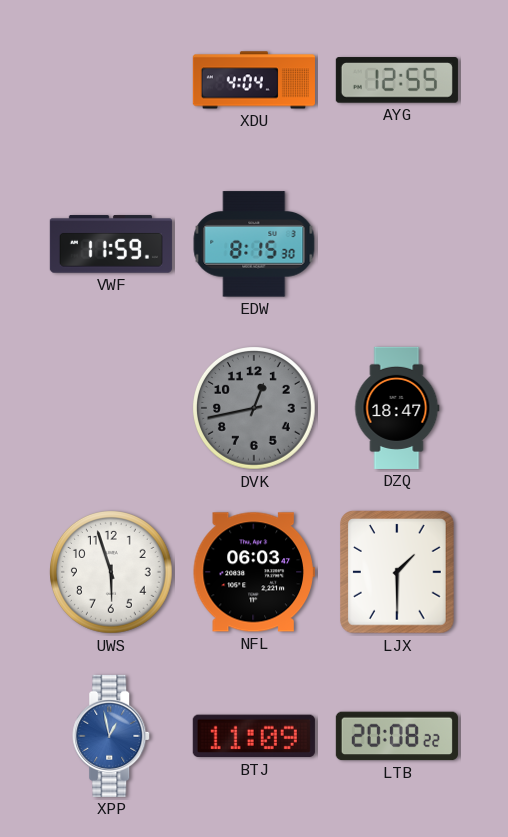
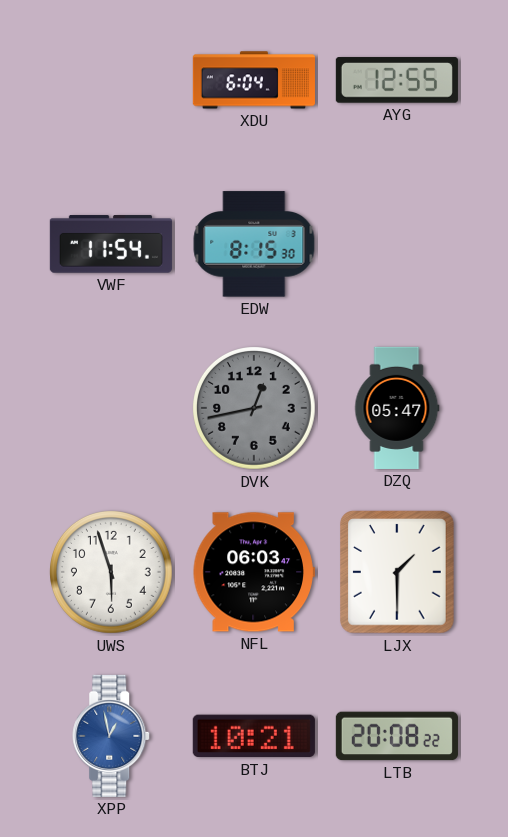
XDU: 4:04 -> 6:04
VWF: 11:59 -> 11:54
DZQ: 18:47 -> 05:47
BTJ: 11:09 -> 10:21
